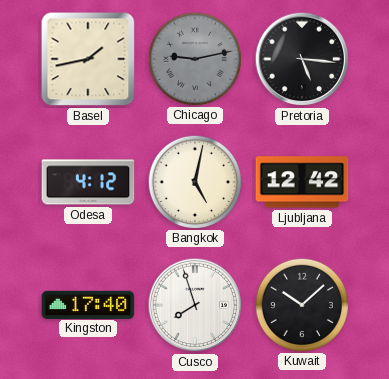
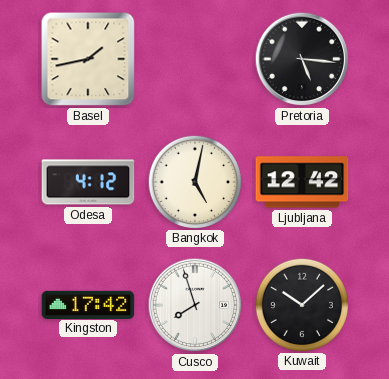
Chicago: 9:13 -> none
Kingston: 17:40 -> 17:42
